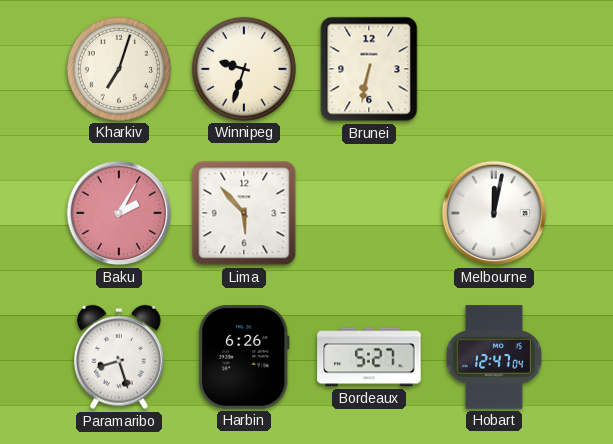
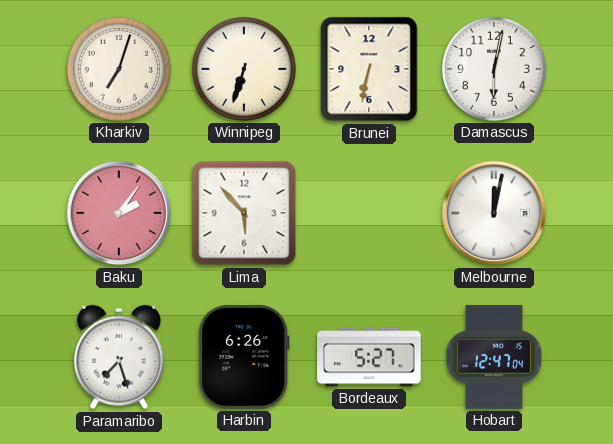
Winnipeg: 9:33 -> 6:33
Damascus: none -> 6:02
Baku: 2:05 -> 2:06
Paramaribo: 8:27 -> 7:27
